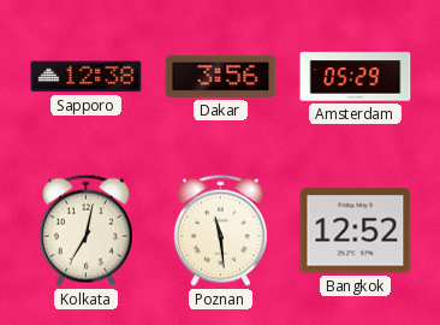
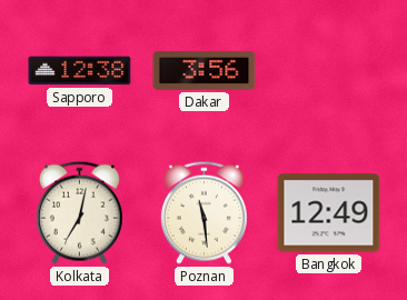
Amsterdam: 05:29 -> none
Bangkok: 12:52 -> 12:49
